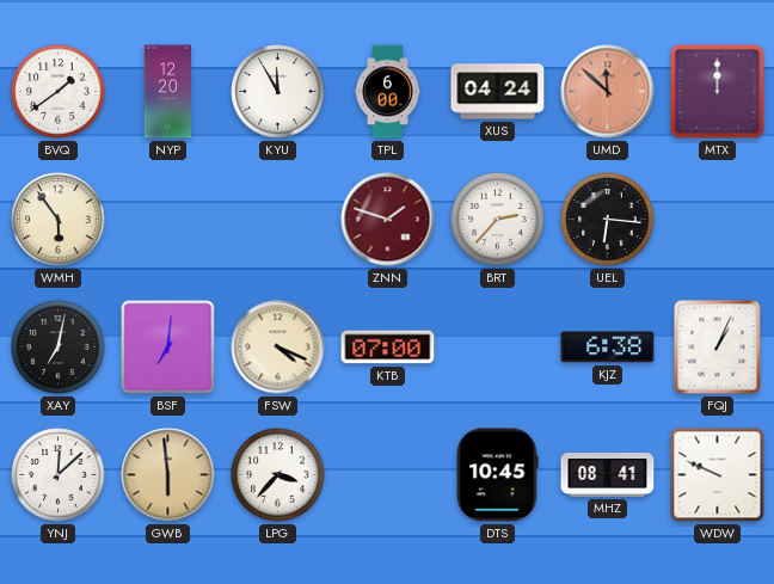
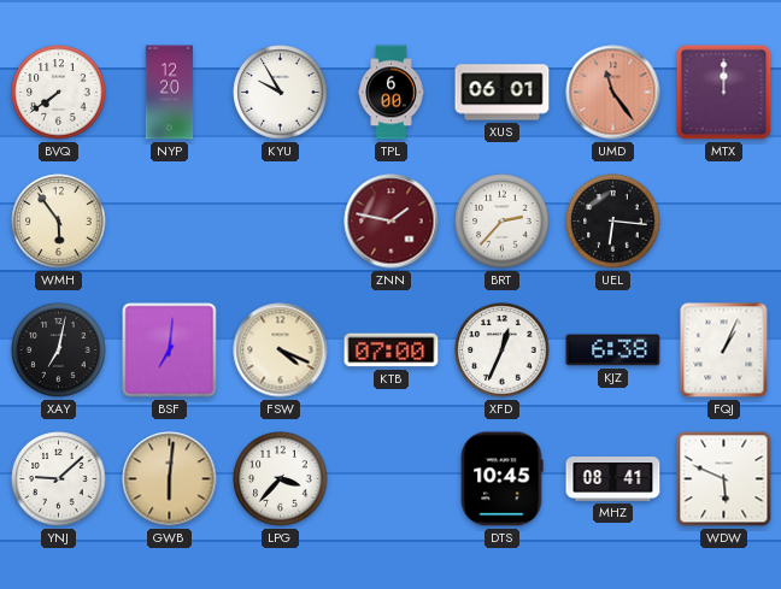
BVQ: 1:39 -> 7:39
KYU: 11:55 -> 9:55
XUS: 04:24 -> 06:01
UMD: 11:52 -> 11:24
ZNN: 1:48 -> 1:47
XFD: none -> 12:34
YNJ: 12:08 -> 9:08
GWB: 5:59 -> 6:01
WDW: 9:49 -> 5:49
